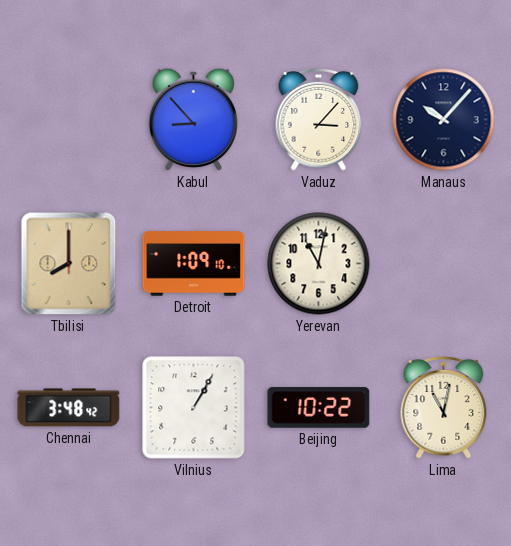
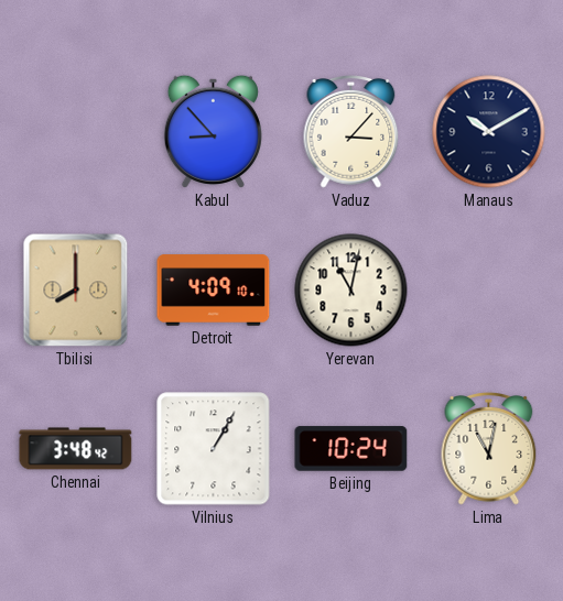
Manaus: 10:07 -> 10:10
Detroit: 1:09 -> 4:09
Beijing: 10:22 -> 10:24
